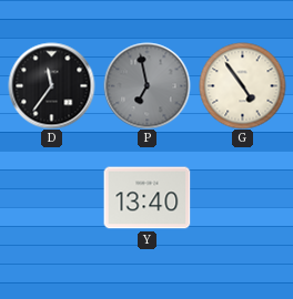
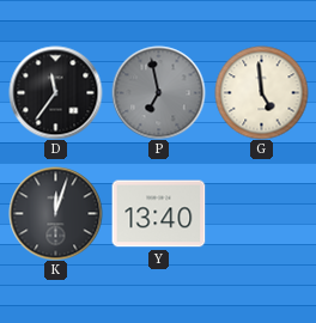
G: 4:54 -> 4:59
K: none -> 12:03
